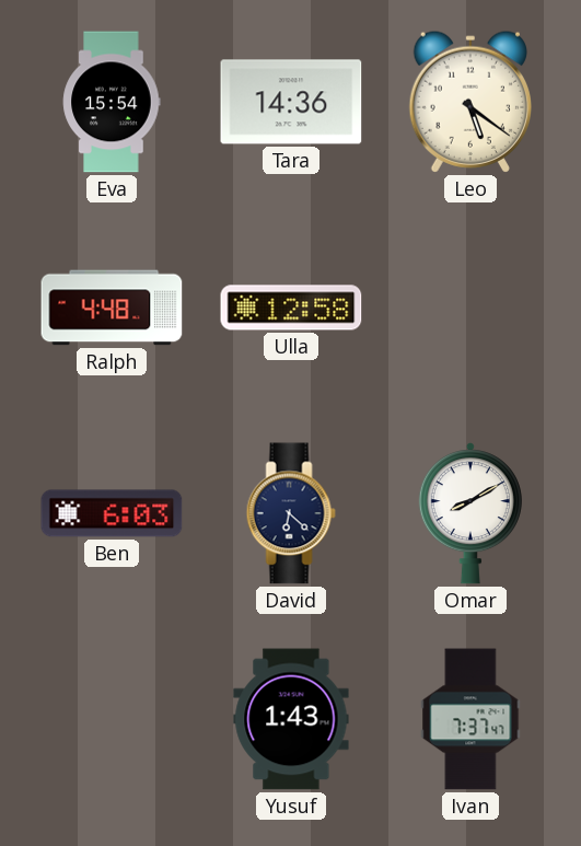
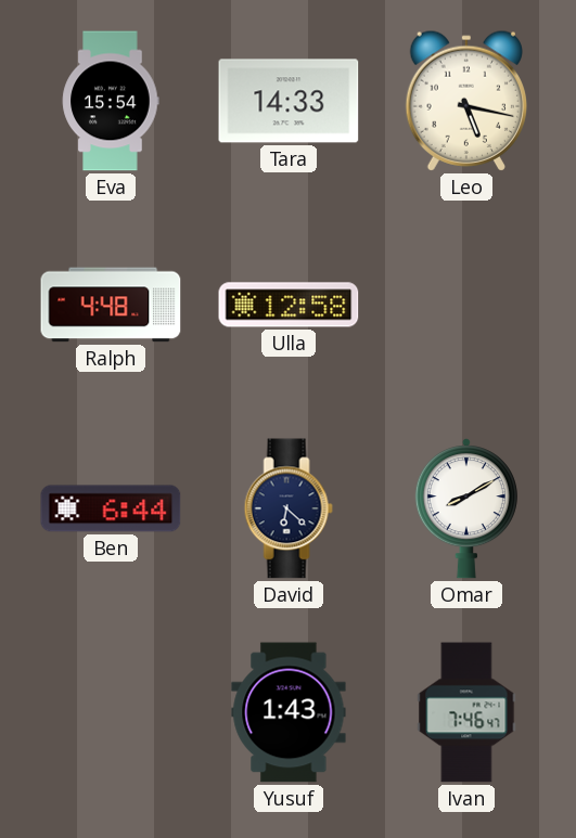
Tara: 14:36 -> 14:33
Leo: 5:21 -> 5:17
Ben: 6:03 -> 6:44
Ivan: 7:37 -> 7:46
